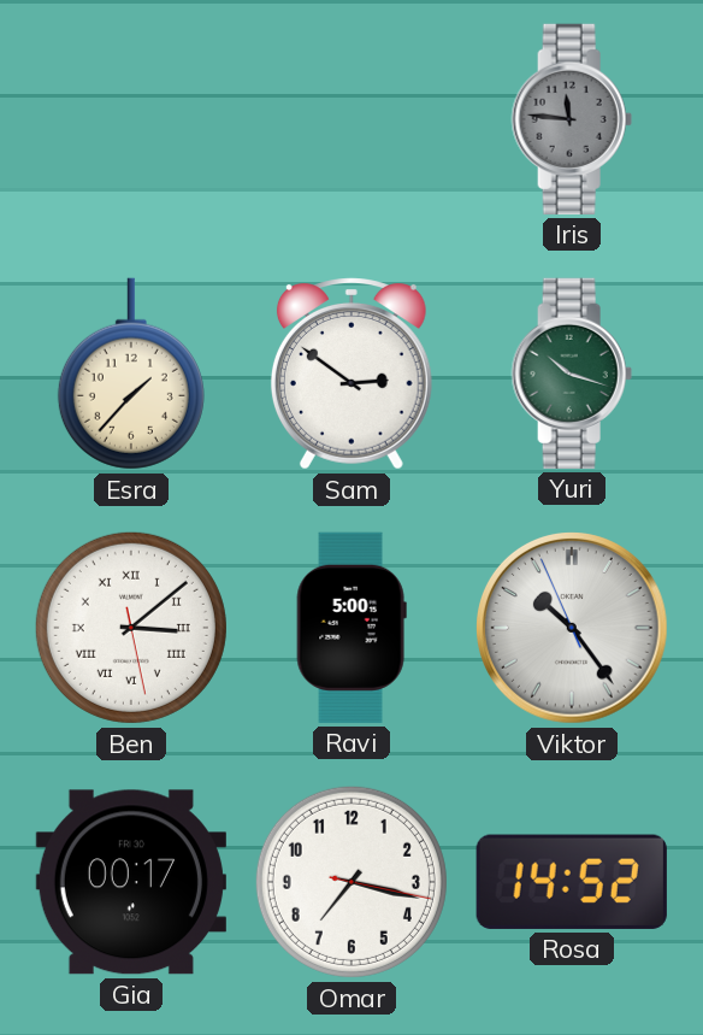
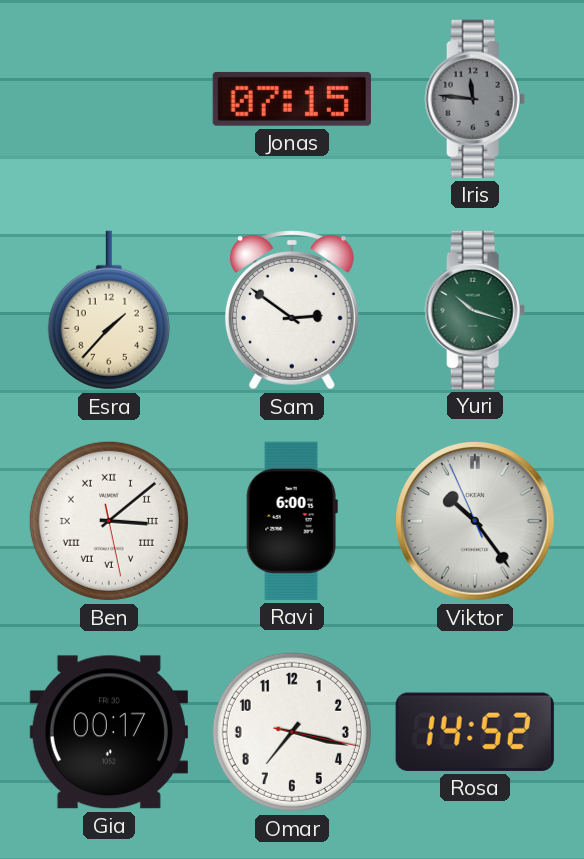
Jonas: none -> 07:15
Ravi: 5:00 -> 6:00
